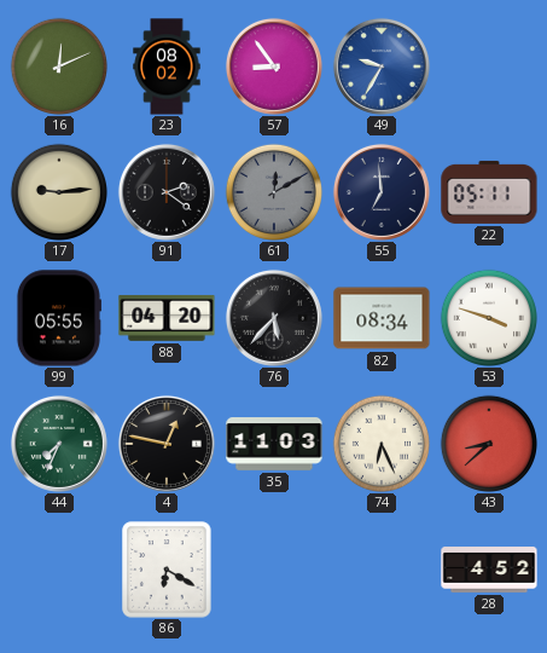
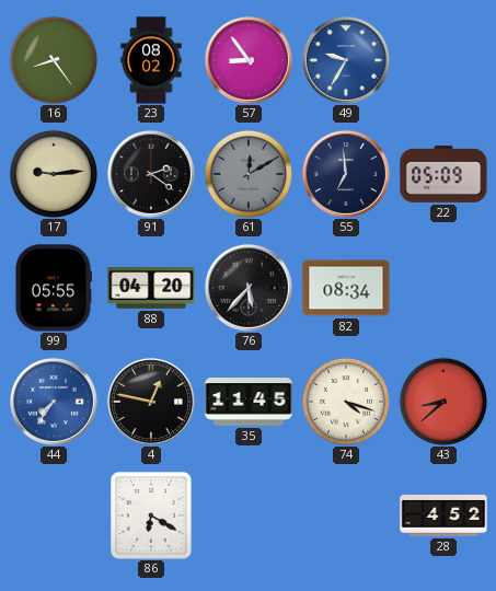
16: 12:11 -> 8:24
22: 05:11 -> 05:09
53: 3:48 -> none
44: 7:34 -> 7:36
44 dial: green -> blue
35: 11:03 -> 11:45
74: 6:26 -> 4:18
